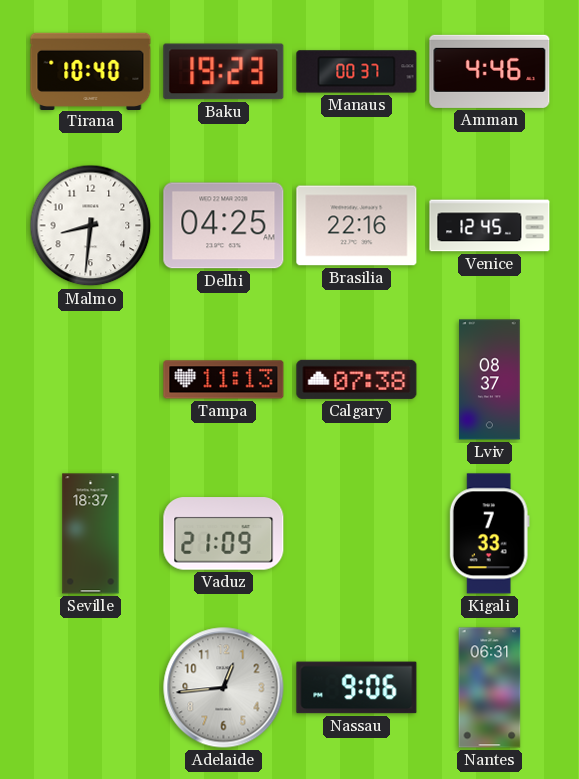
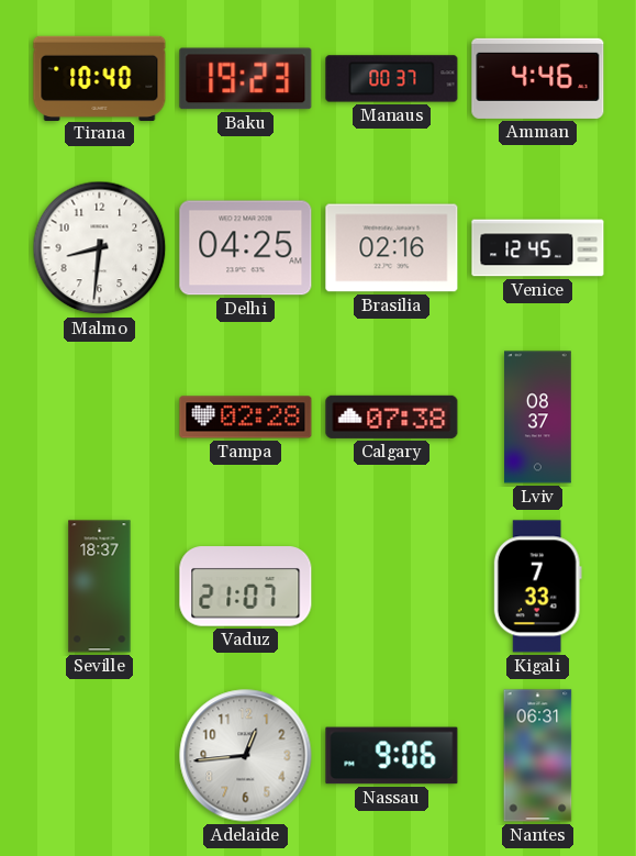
Brasilia: 22:16 -> 02:16
Tampa: 11:13 -> 02:28
Vaduz: 21:09 -> 21:07
